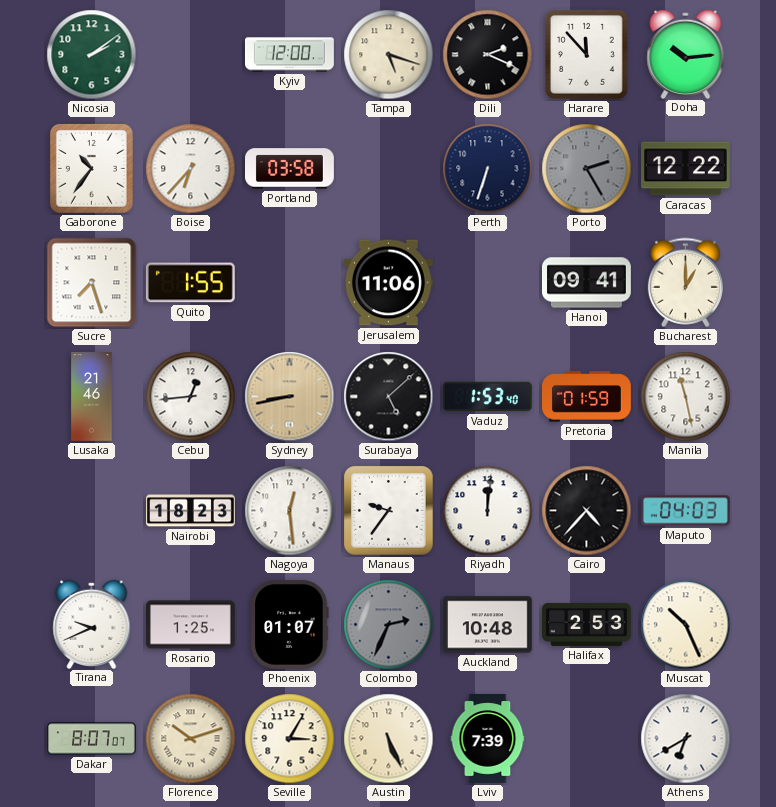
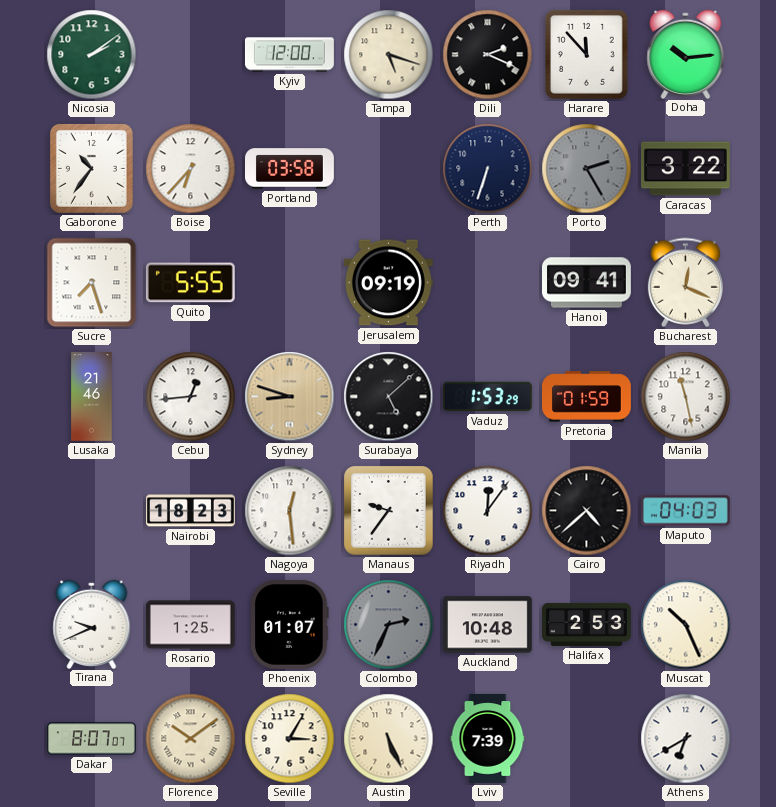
Caracas: 12:22 -> 3:22
Quito: 1:55 -> 5:55
Jerusalem: 11:06 -> 09:19
Bucharest: 1:00 -> 12:19
Sydney: 8:43 -> 8:48
Vaduz: 1:53:40 -> 1:53:29
Riyadh: 12:01 -> 12:06
Cairo: 4:37 -> 4:38
Florence: 10:12 -> 10:09
